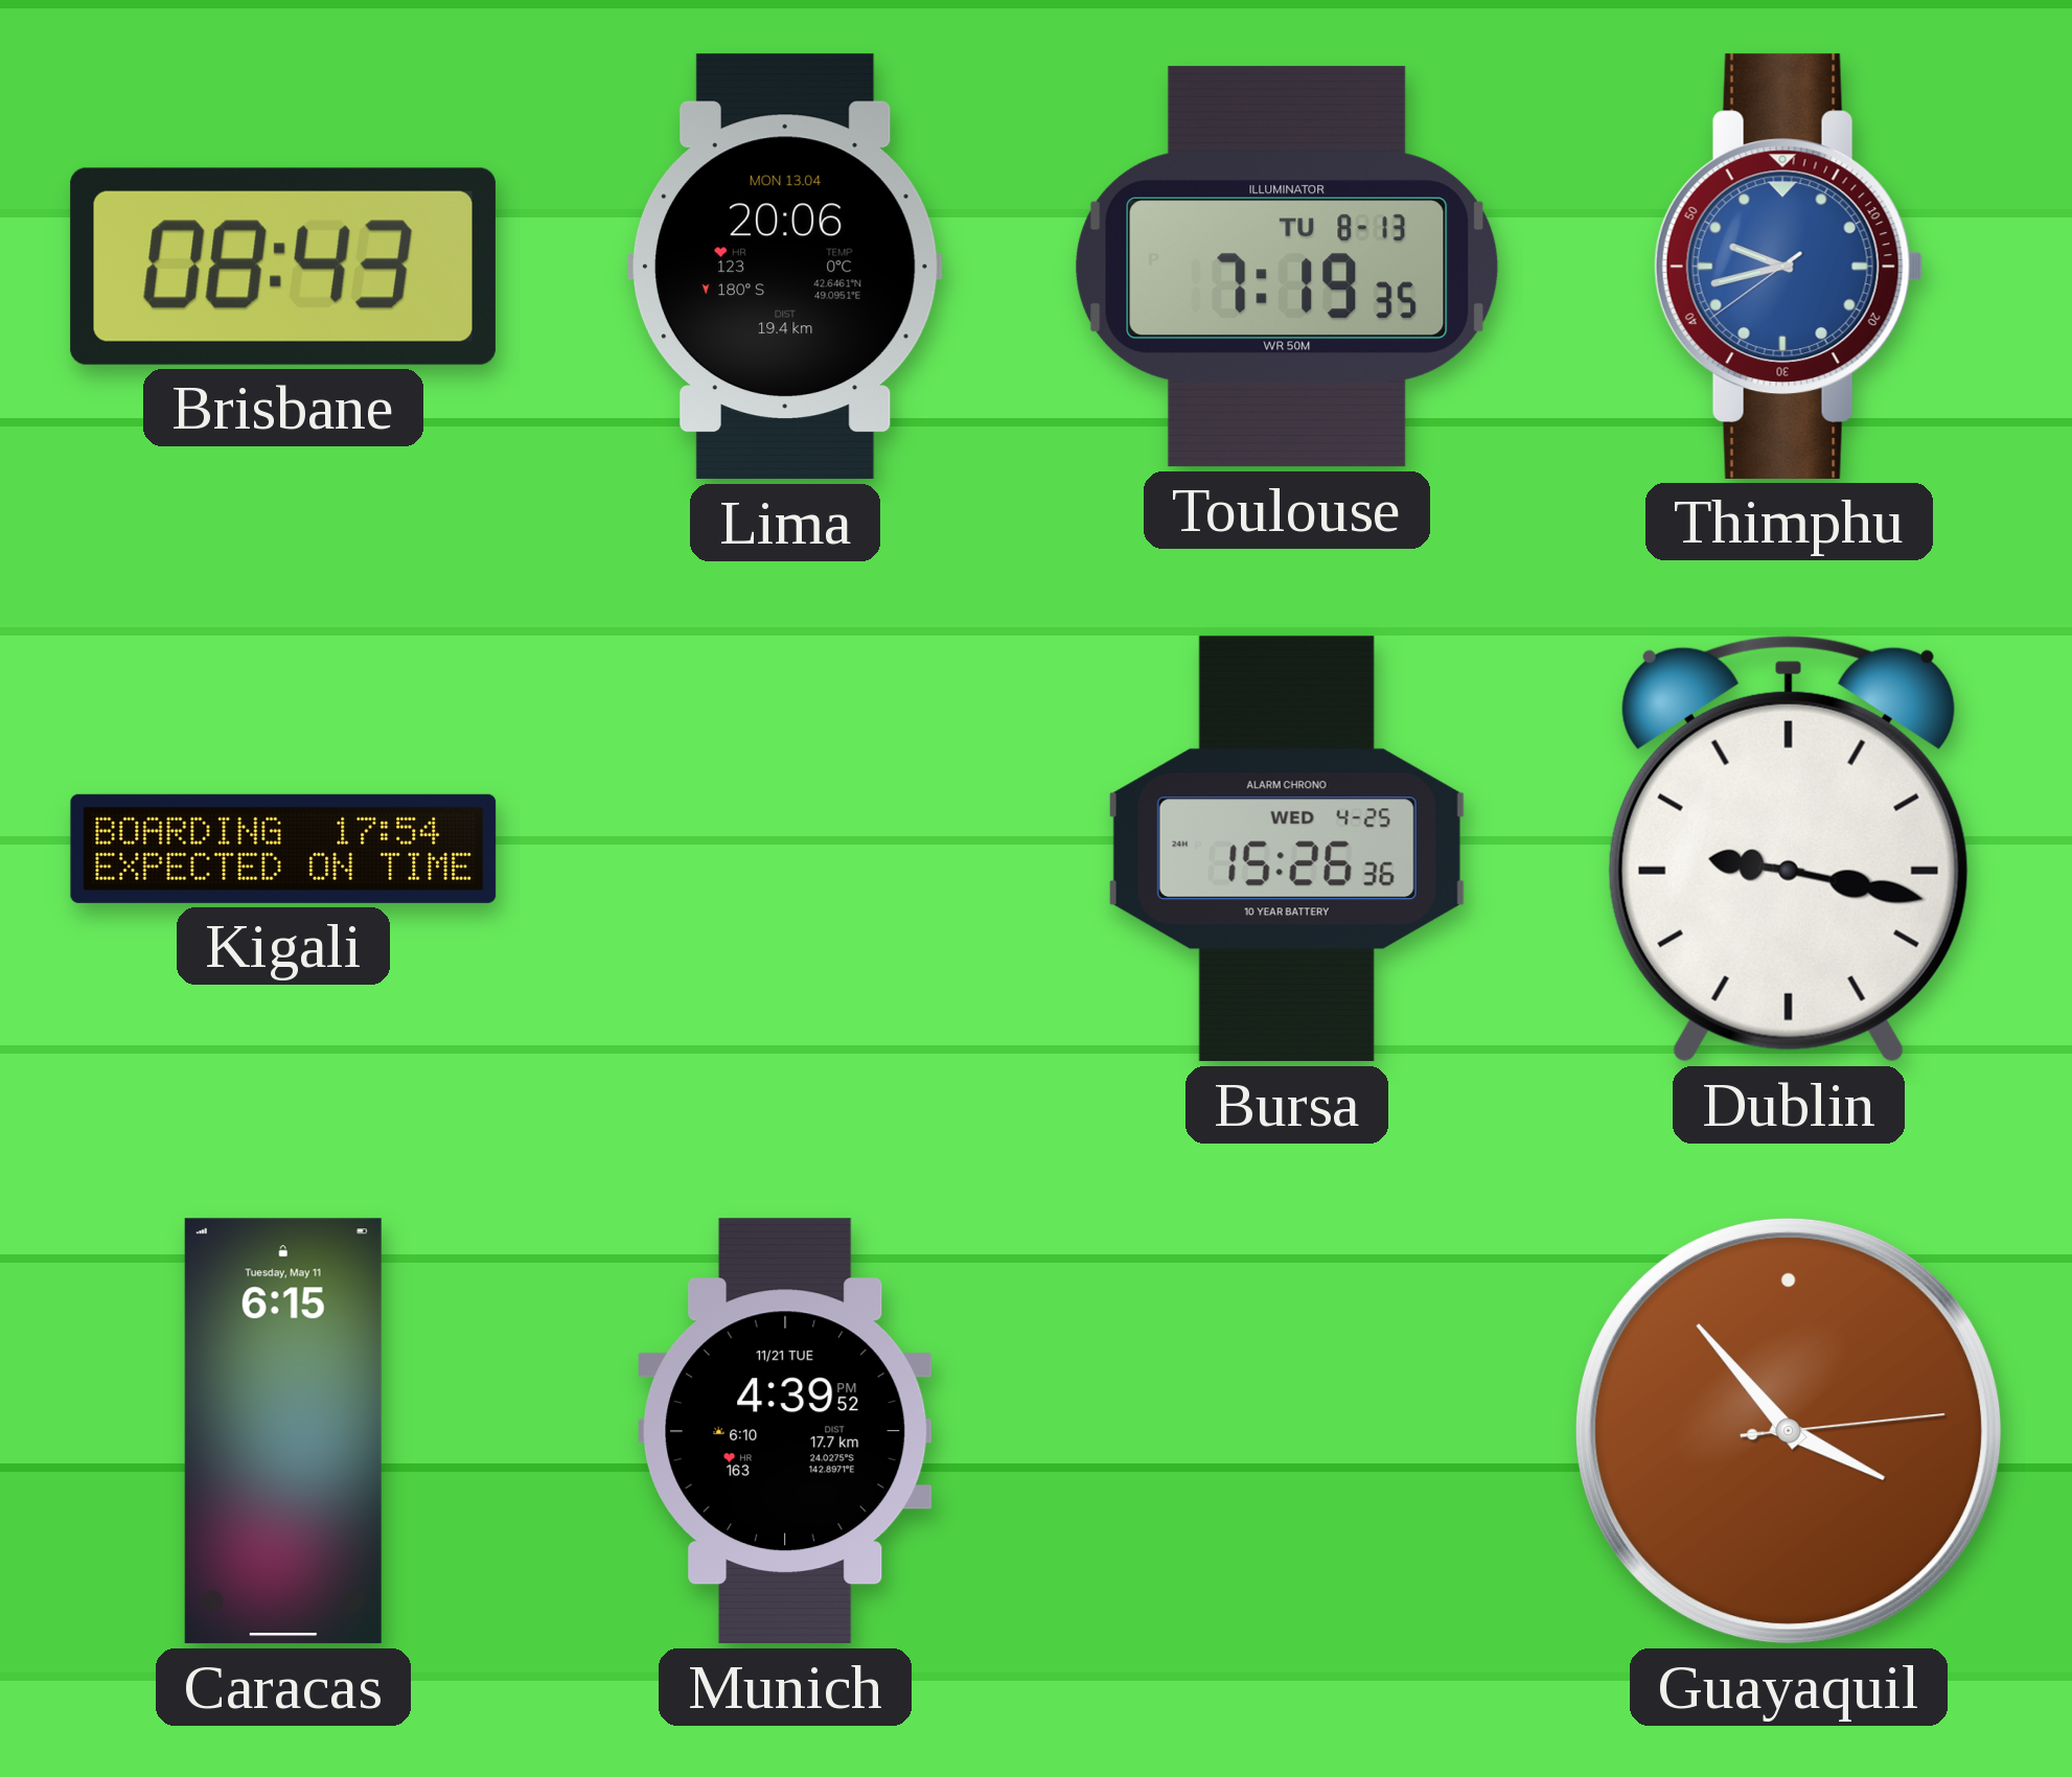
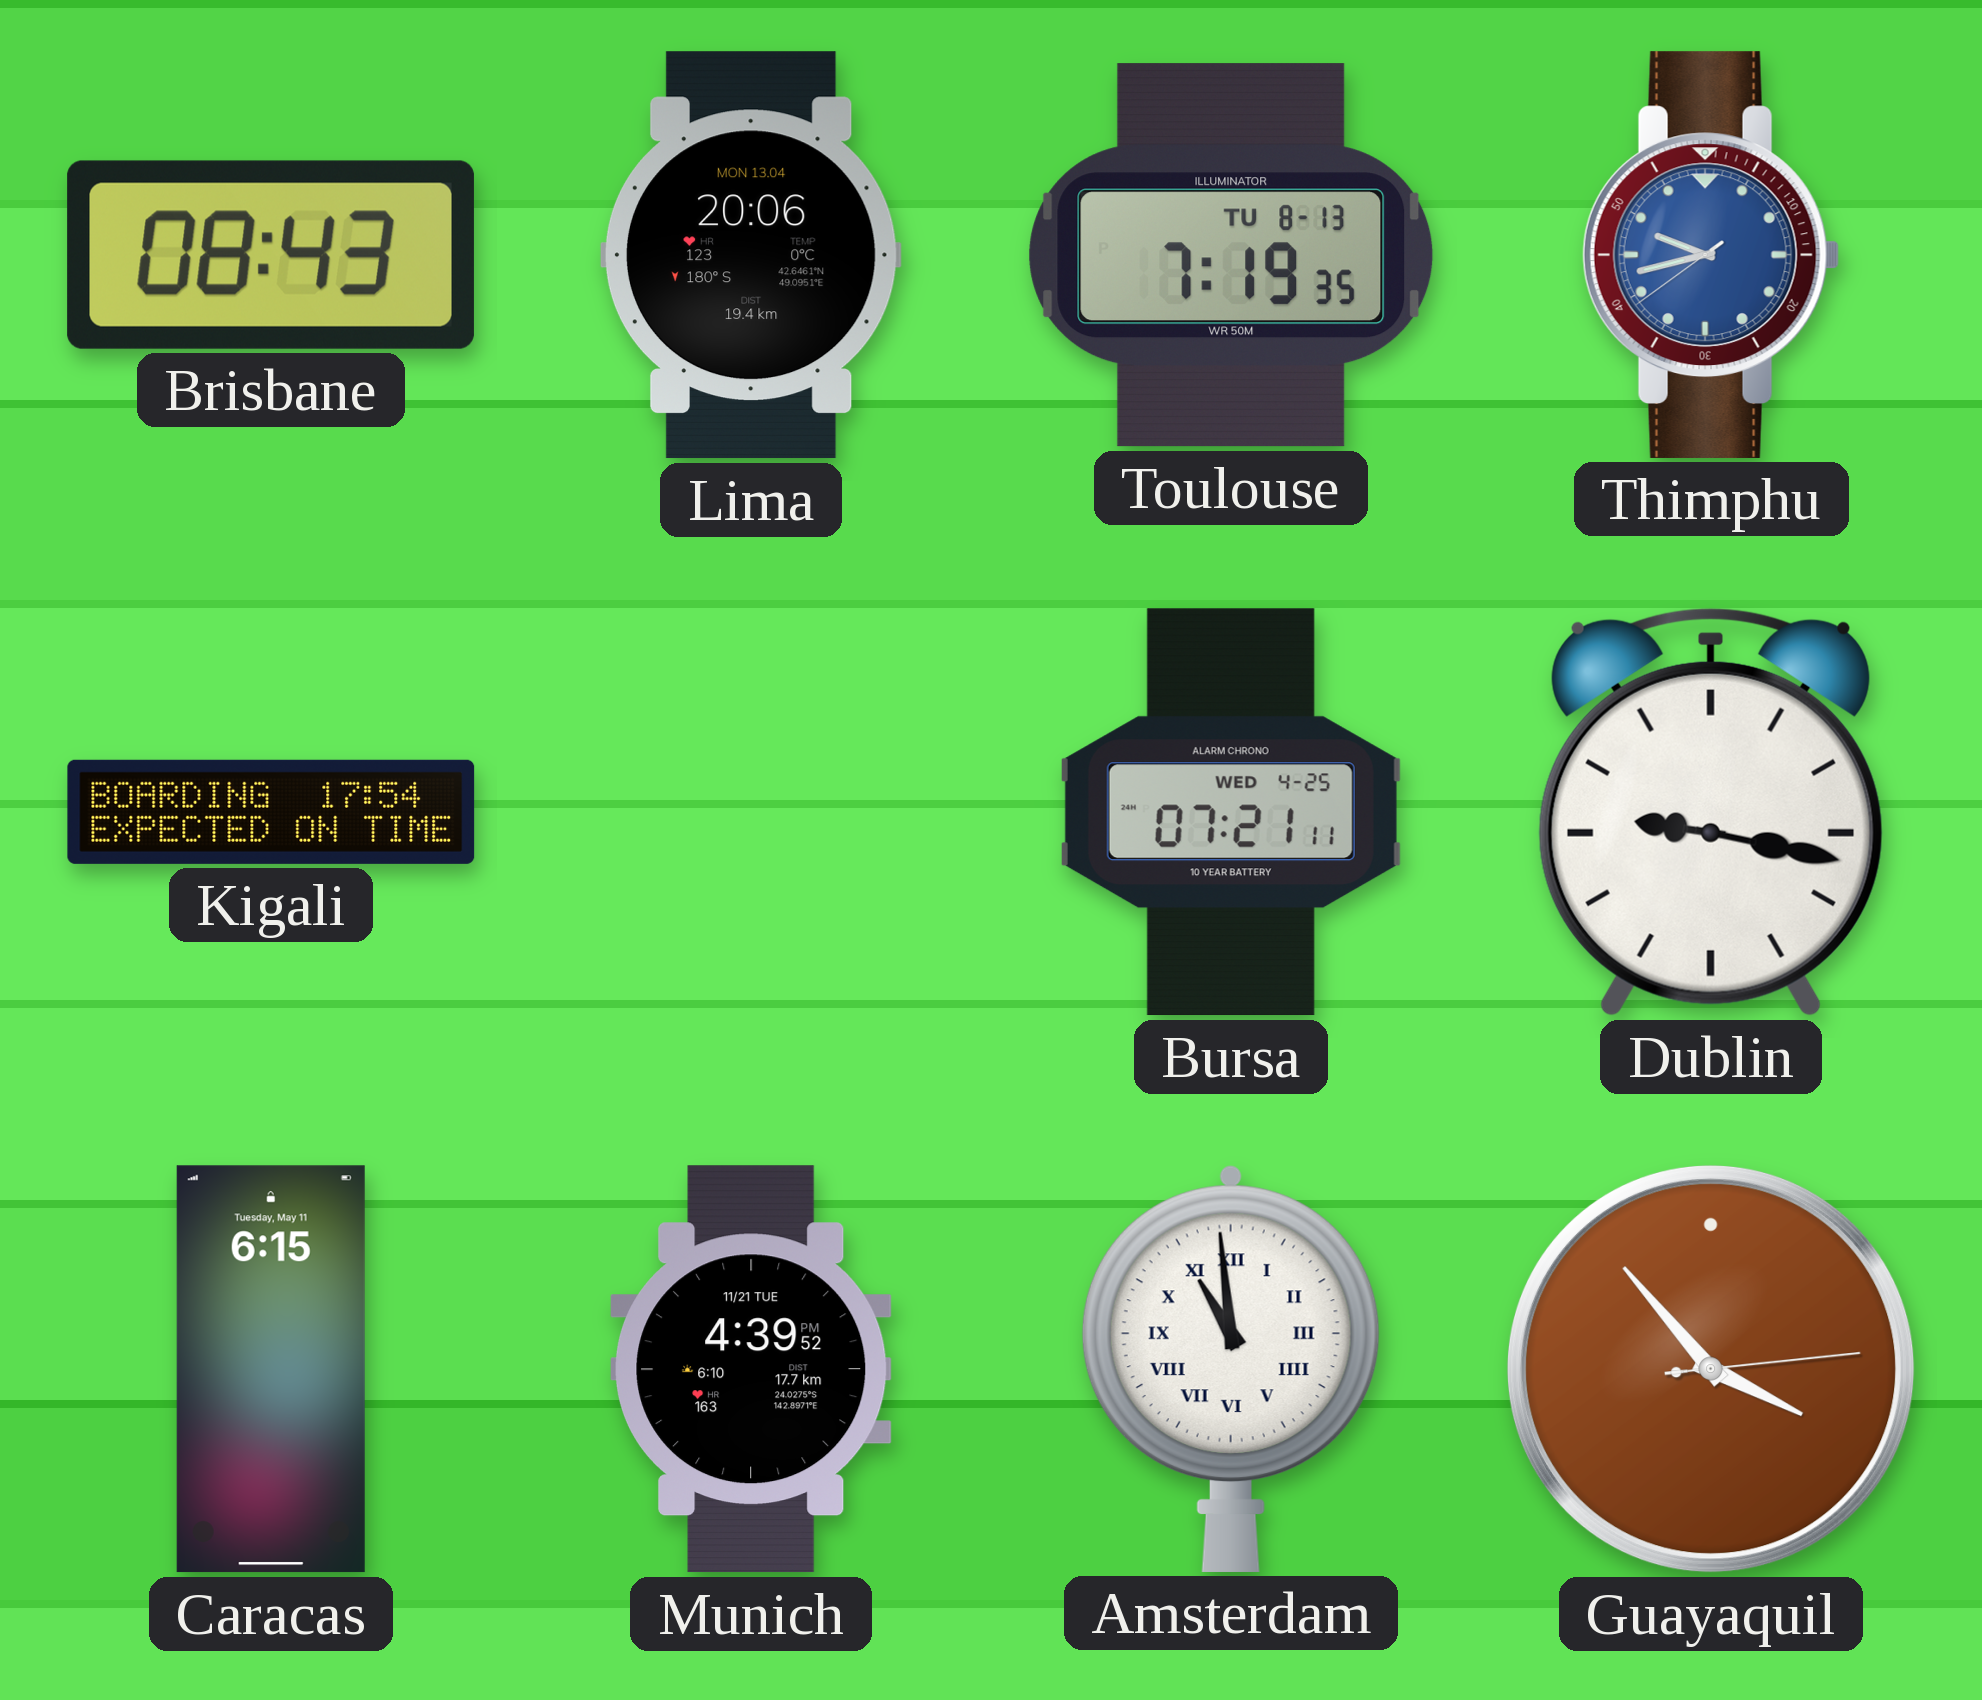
Bursa: 15:26 -> 07:21
Amsterdam: none -> 10:59
